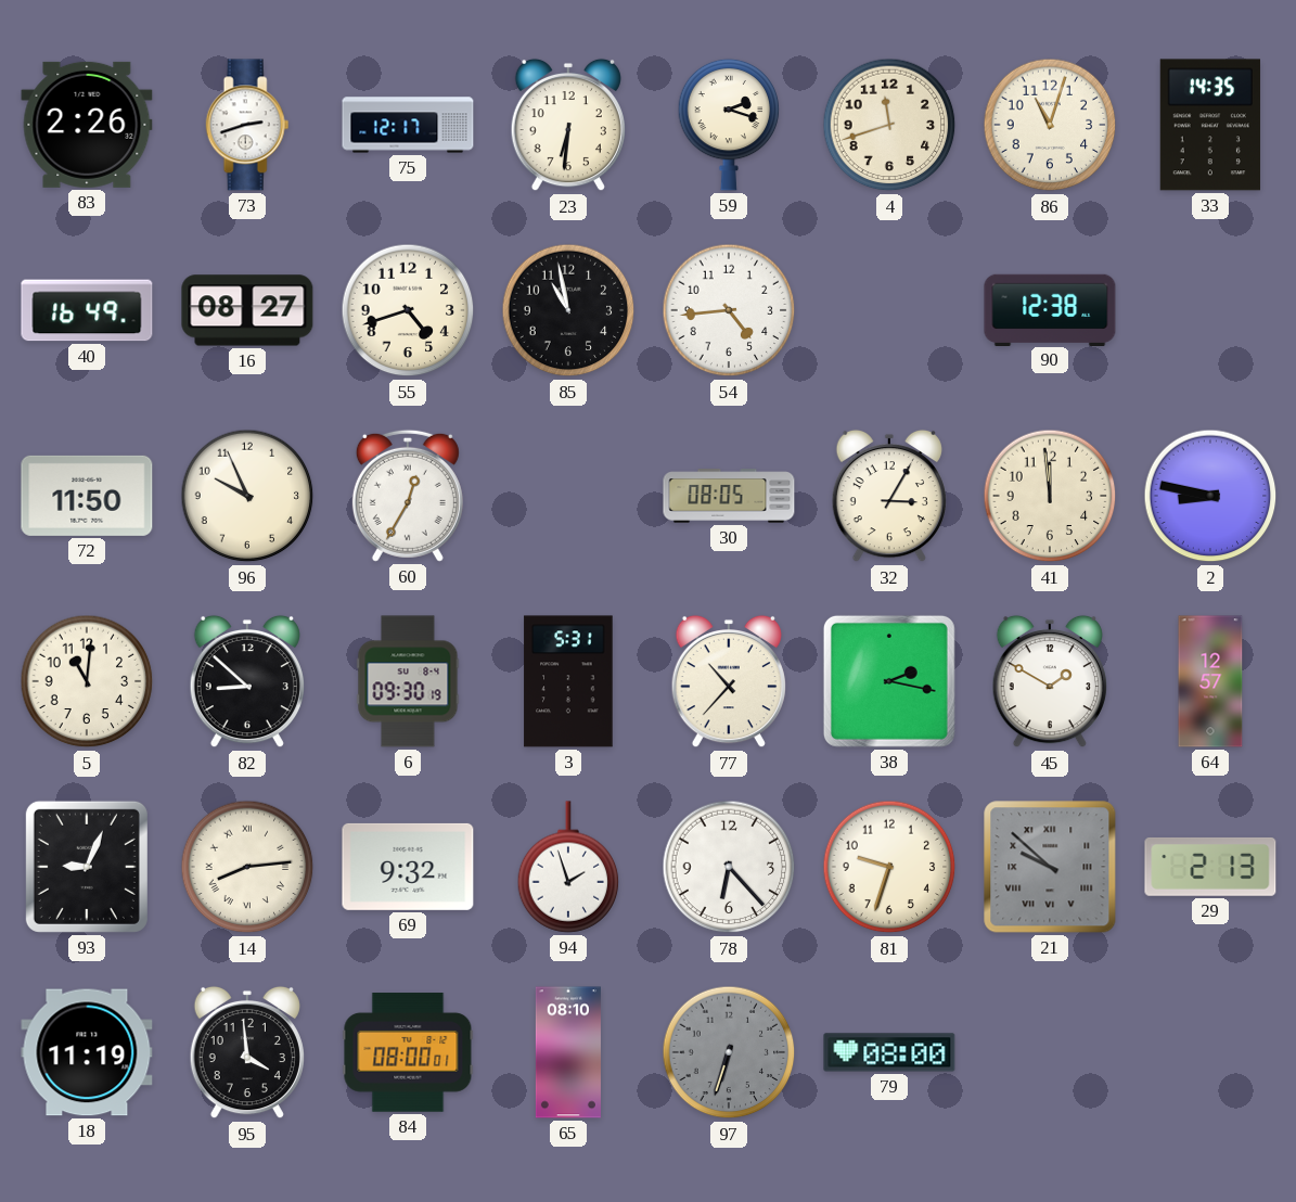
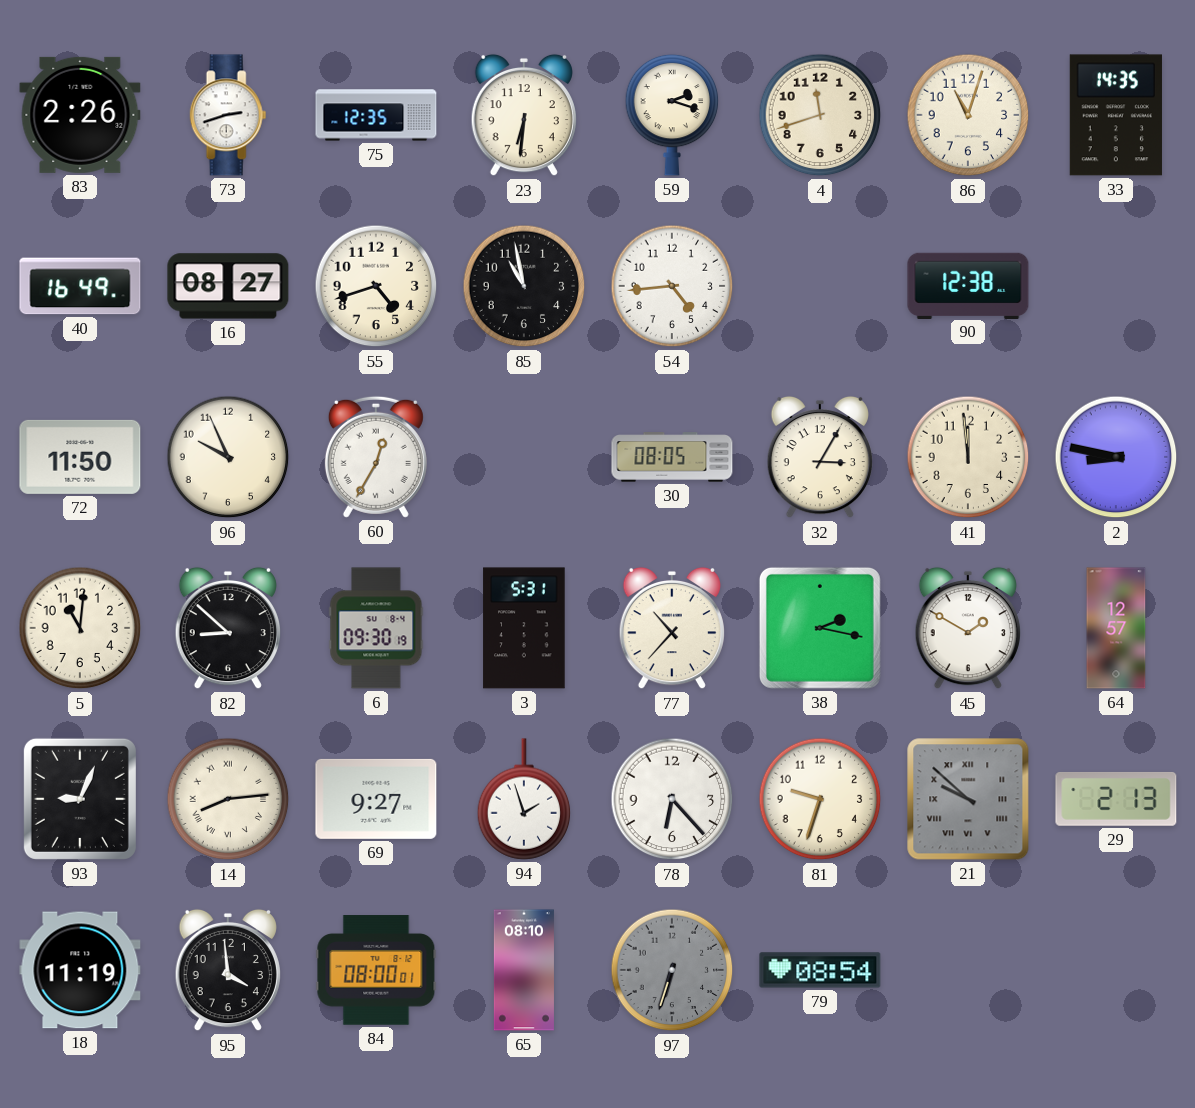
75: 12:17 -> 12:35
69: 9:32 -> 9:27
79: 08:00 -> 08:54
